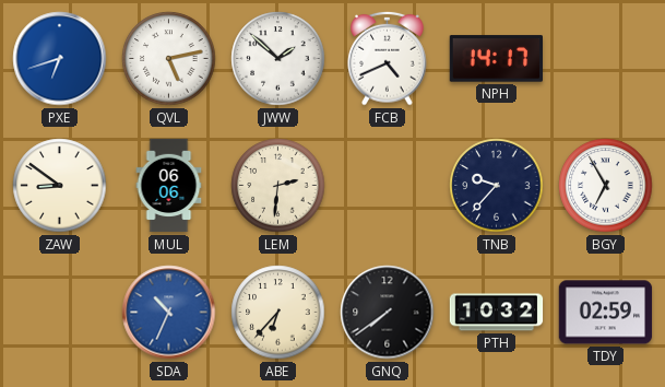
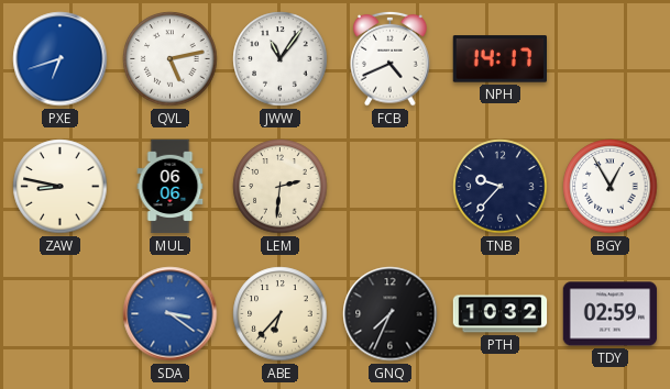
JWW: 1:52 -> 11:06
ZAW: 8:51 -> 8:47
BGY: 6:55 -> 12:55
SDA: 10:34 -> 3:21
GNQ: 7:39 -> 7:34
